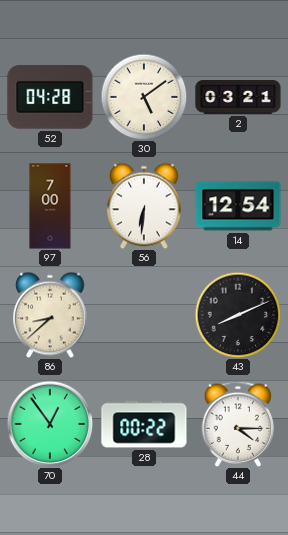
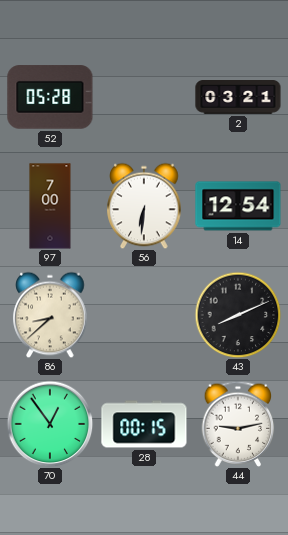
52: 04:28 -> 05:28
30: 5:09 -> none
28: 00:22 -> 00:15
44: 4:15 -> 9:13
